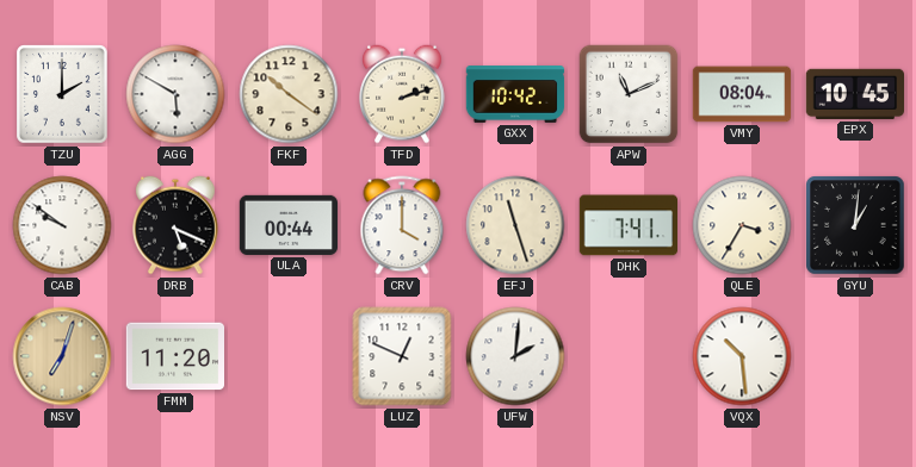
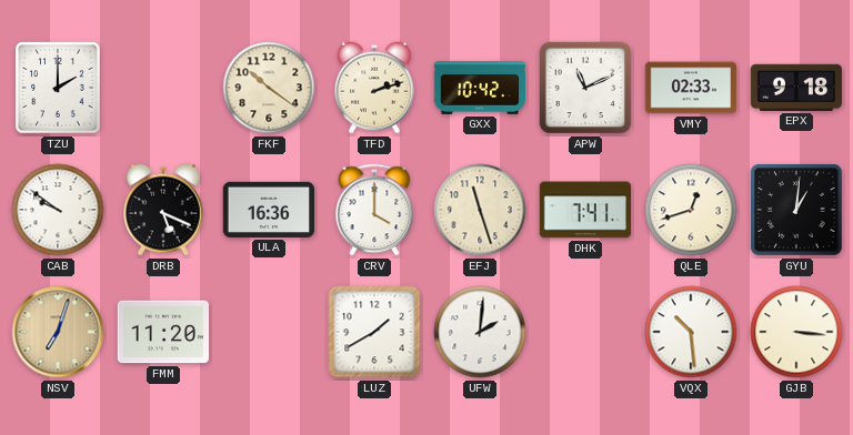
AGG: 5:50 -> none
VMY: 08:04 -> 02:33
EPX: 10:45 -> 9:18
ULA: 00:44 -> 16:36
QLE: 3:35 -> 12:42
LUZ: 12:49 -> 1:40
GJB: none -> 3:16
